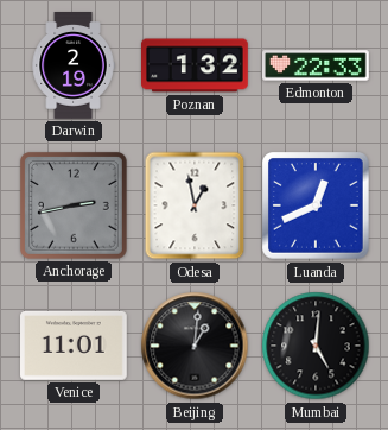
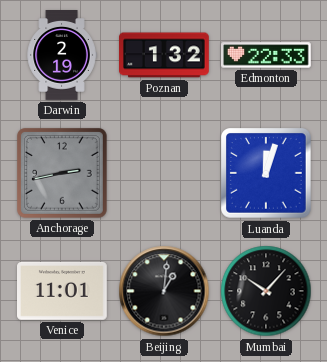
Odesa: 12:58 -> none
Luanda: 12:41 -> 12:03
Mumbai: 5:01 -> 10:07
